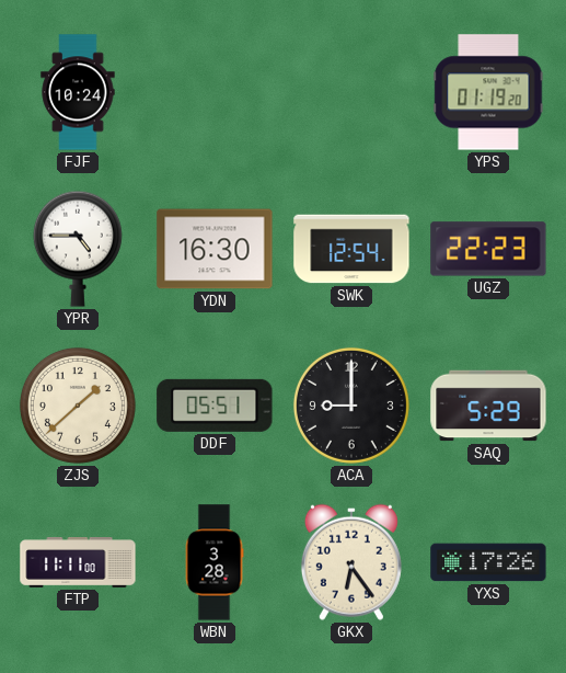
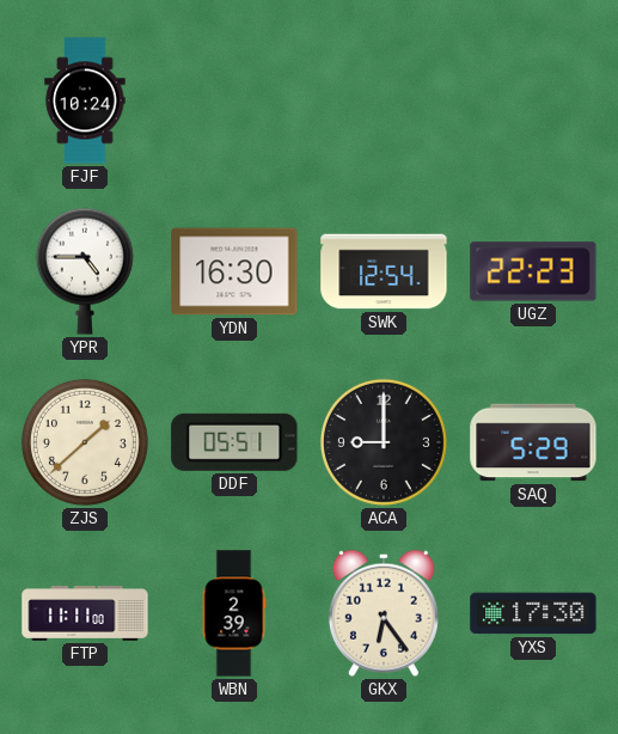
YPS: 01:19 -> none
WBN: 3:28 -> 2:39
YXS: 17:26 -> 17:30
